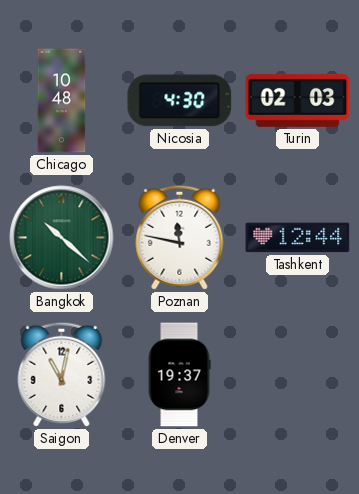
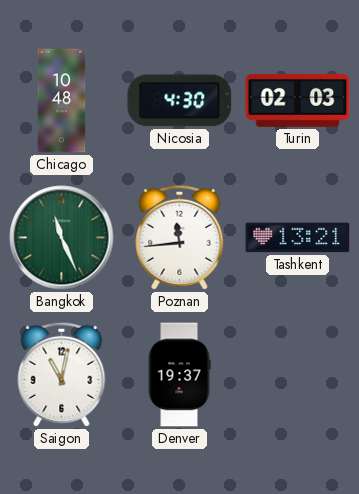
Bangkok: 10:22 -> 11:26
Poznan: 11:47 -> 11:44
Tashkent: 12:44 -> 13:21
